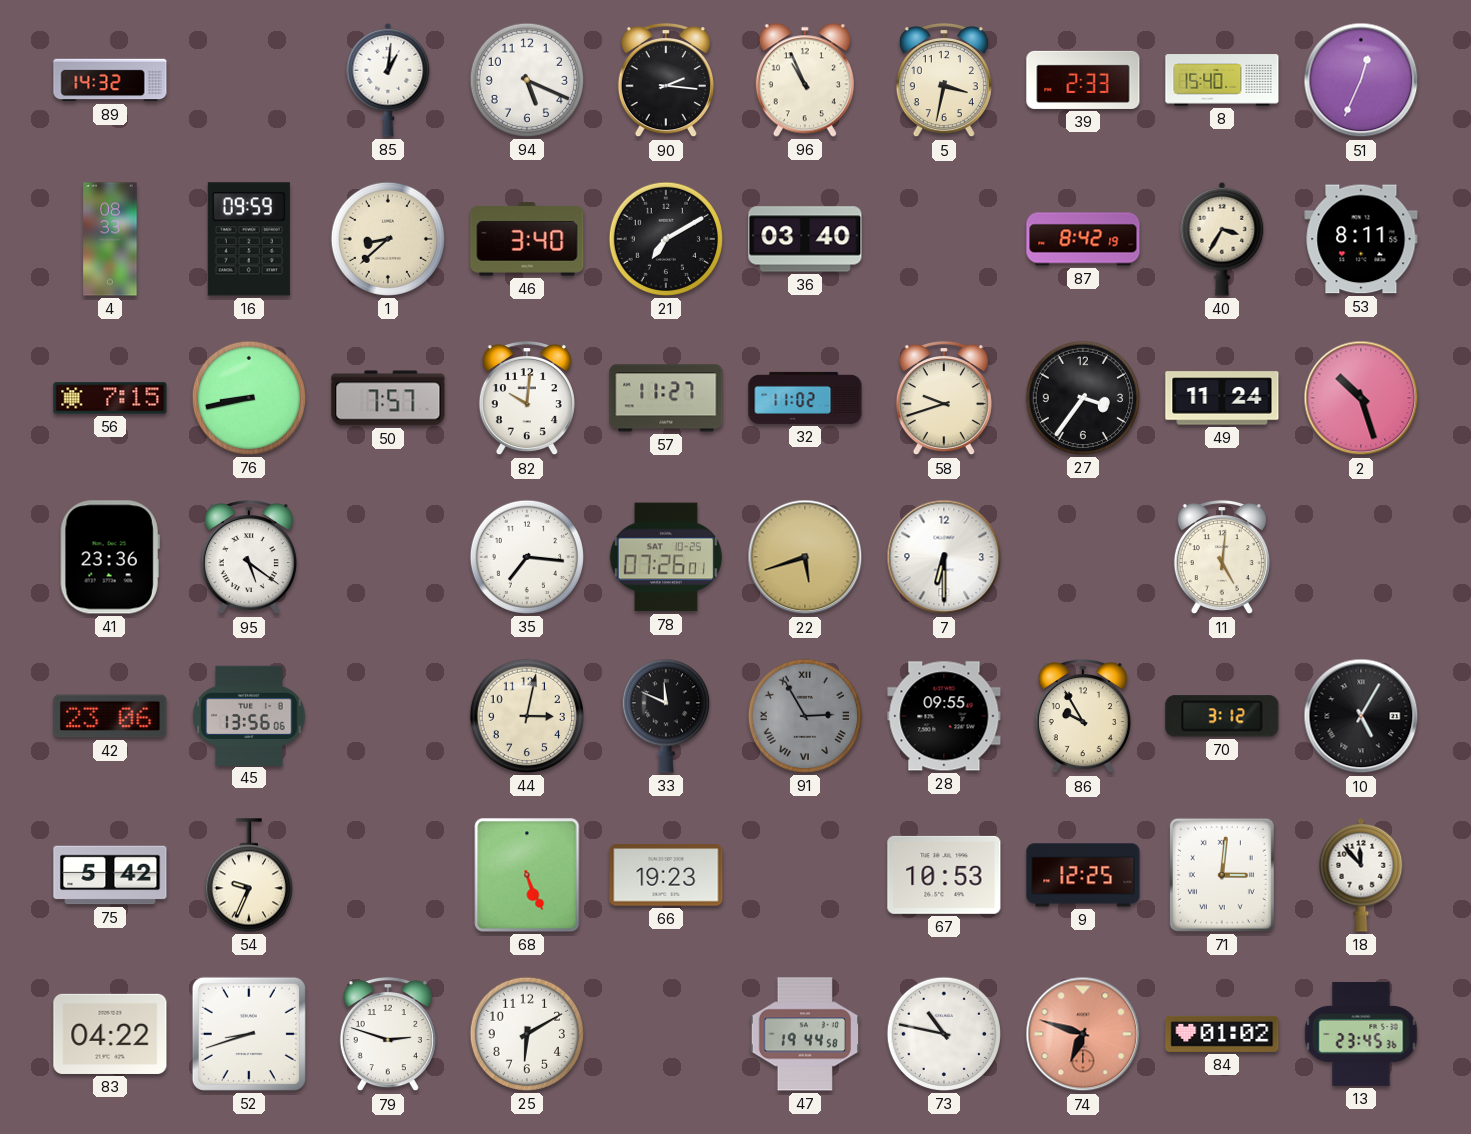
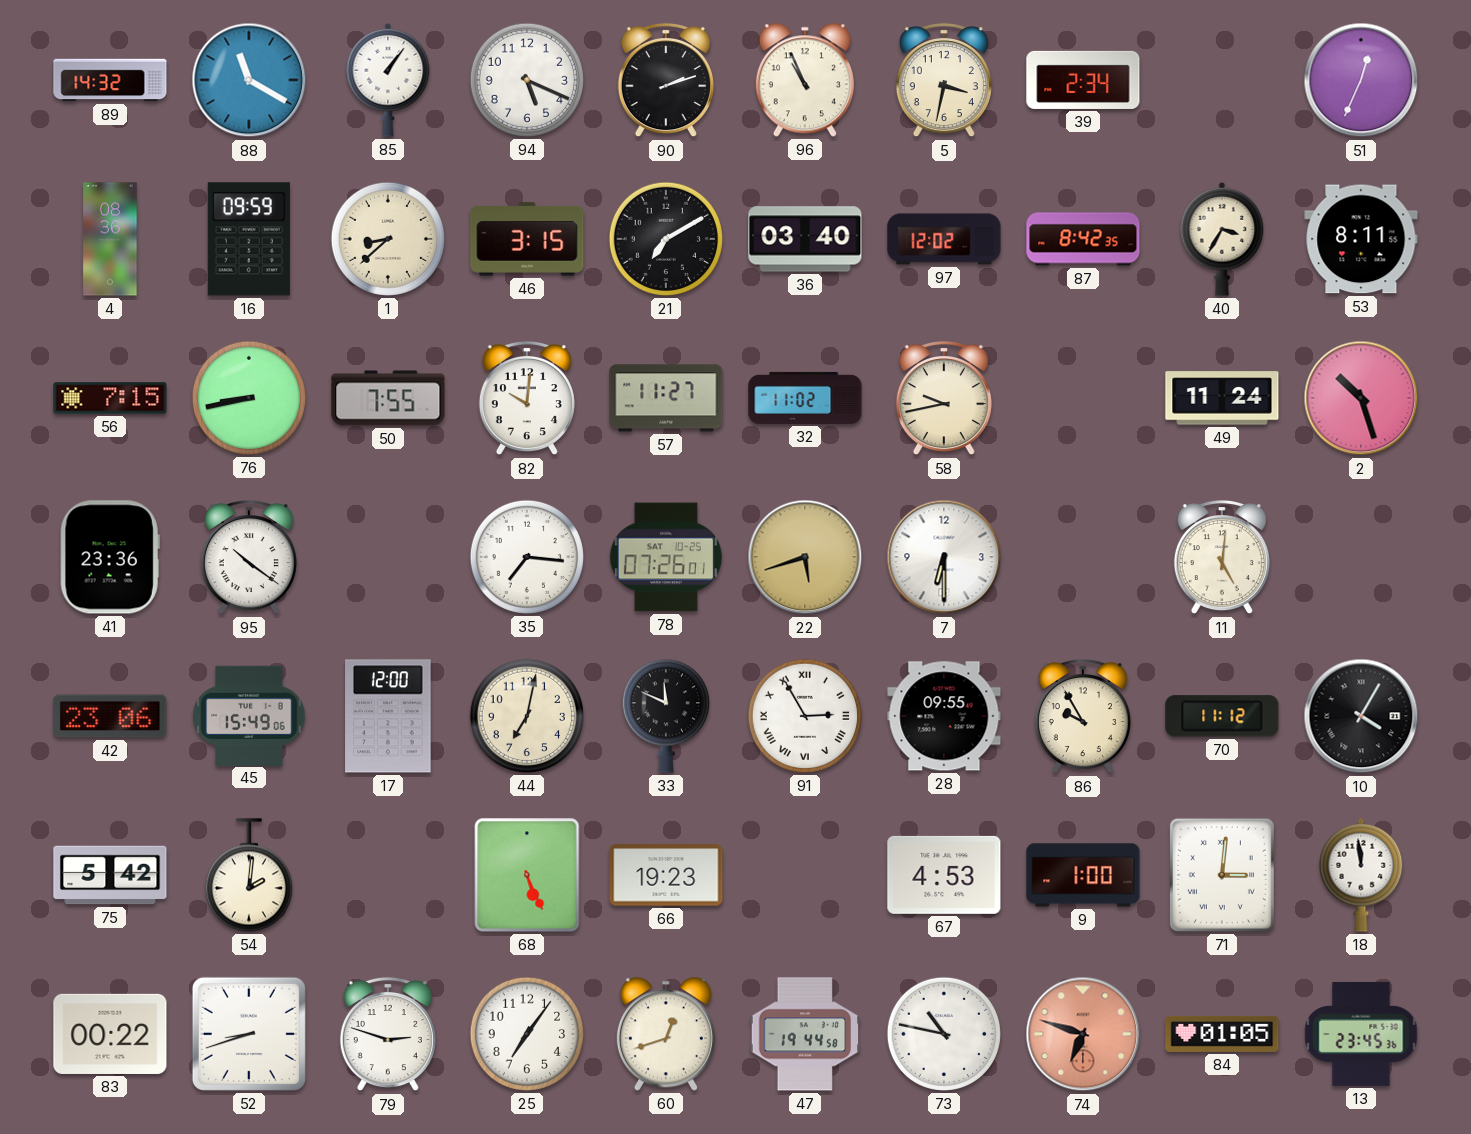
88: none -> 11:20
85: 1:01 -> 1:06
90: 2:16 -> 2:12
39: 2:33 -> 2:34
8: 15:40 -> none
4: 08:33 -> 08:36
46: 3:40 -> 3:15
97: none -> 12:02
87: 8:42:19 -> 8:42:35
50: 7:57 -> 7:55
58: 9:42 -> 9:43
27: 3:36 -> none
95: 5:21 -> 10:21
45: 13:56 -> 15:49
17: none -> 12:00
44: 3:02 -> 7:02
91 dial: grey -> white
70: 3:12 -> 11:12
10: 5:05 -> 4:05
54: 9:34 -> 2:01
67: 10:53 -> 4:53
9: 12:25 -> 1:00
18: 11:53 -> 11:59
83: 04:22 -> 00:22
25: 6:10 -> 7:06
60: none -> 12:42
84: 01:02 -> 01:05
